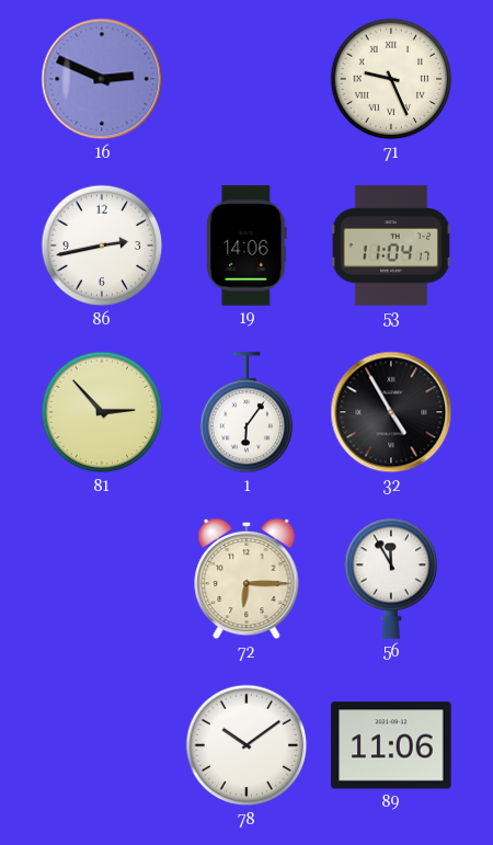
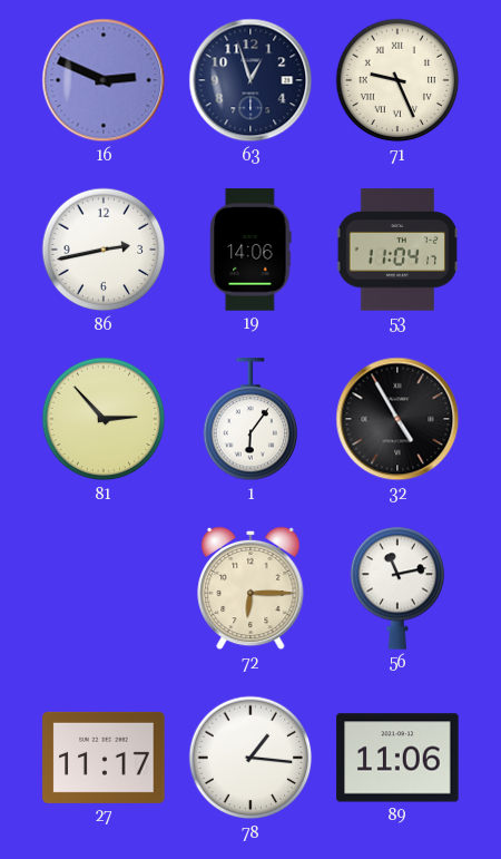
63: none -> 12:57
56: 11:55 -> 11:13
27: none -> 11:17
78: 10:09 -> 1:16
